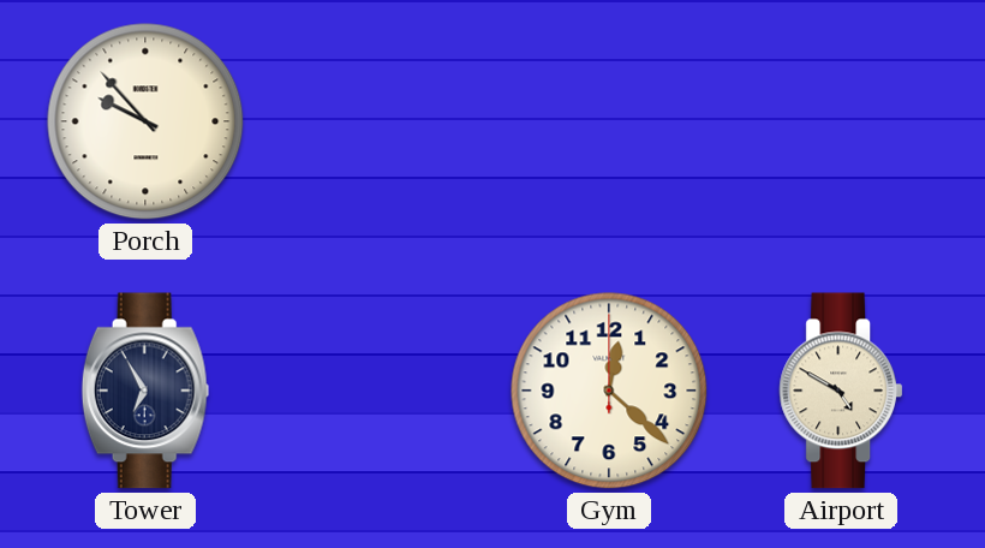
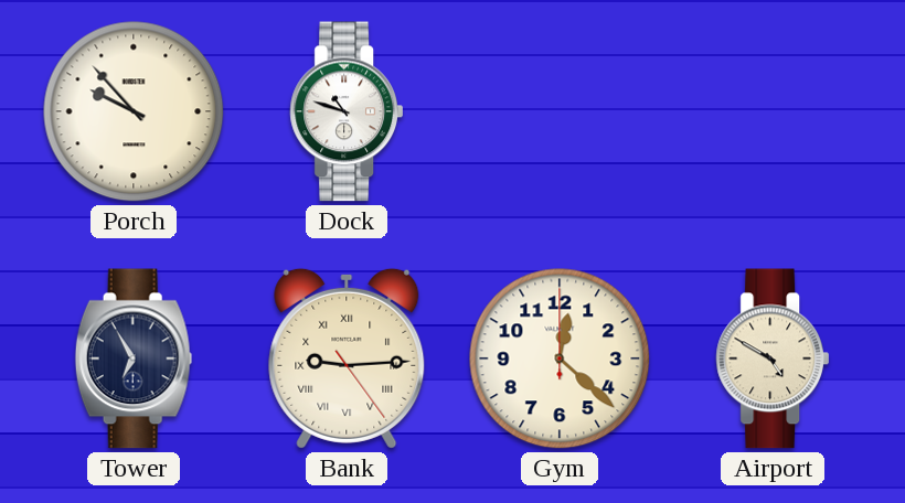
Dock: none -> 10:48
Bank: none -> 9:14
